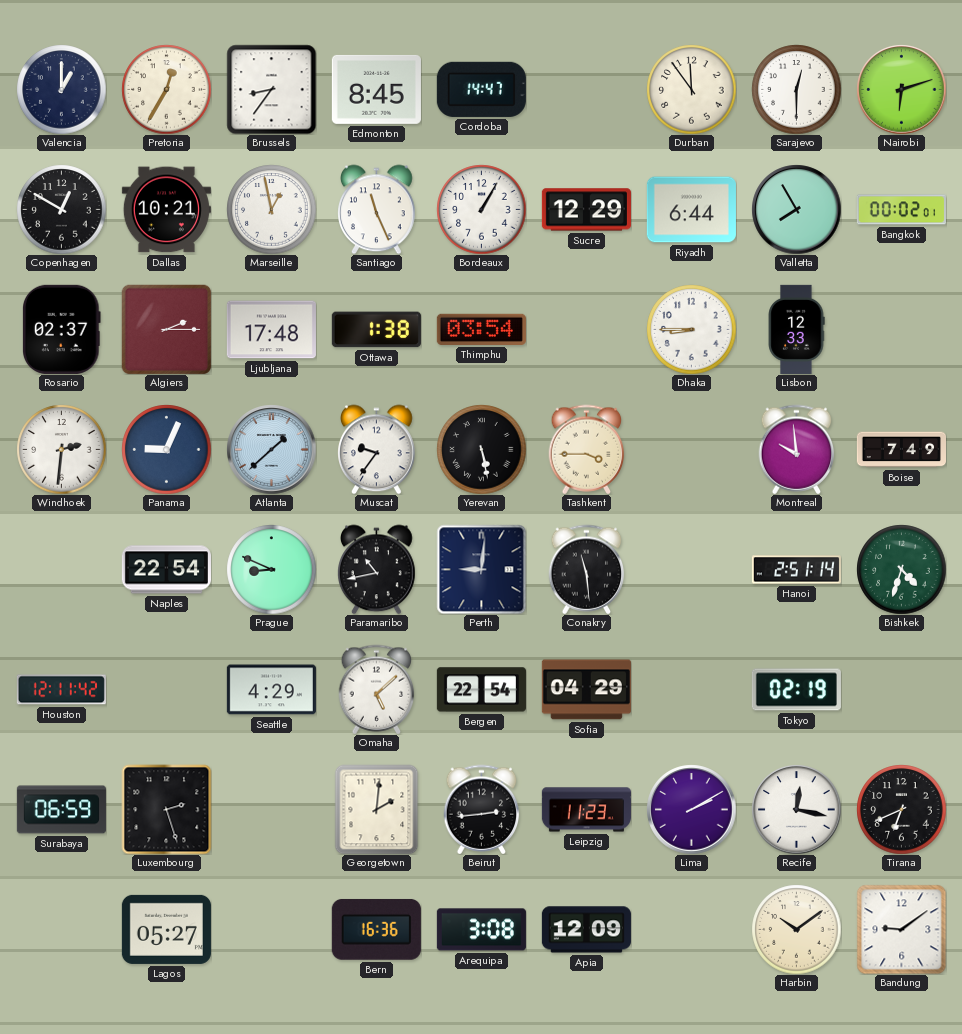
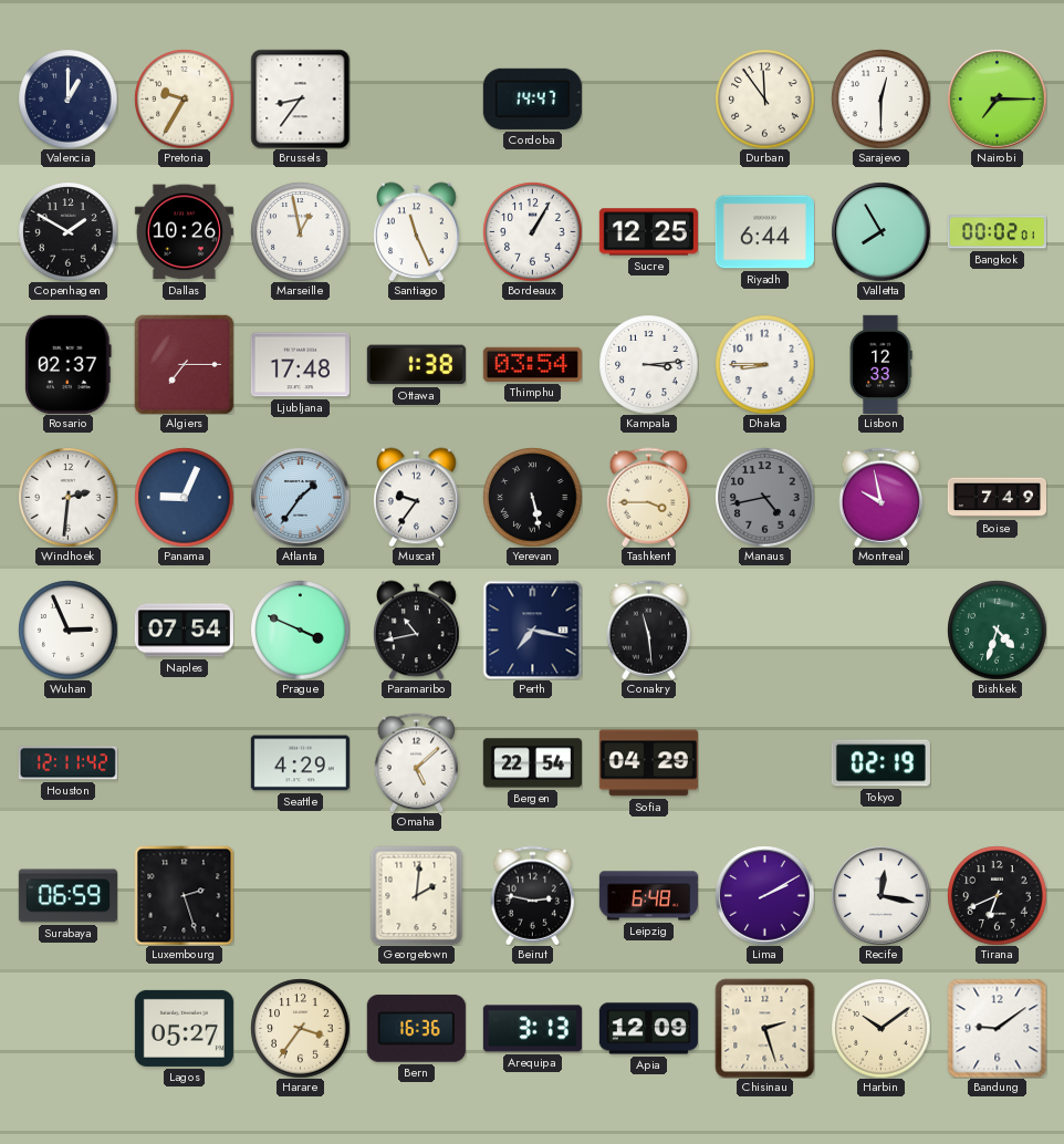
Pretoria: 12:35 -> 9:35
Edmonton: 8:45 -> none
Nairobi: 6:12 -> 7:15
Copenhagen: 12:50 -> 1:50
Dallas: 10:21 -> 10:26
Sucre: 12:29 -> 12:25
Algiers: 2:15 -> 7:15
Kampala: none -> 3:14
Atlanta: 1:38 -> 1:36
Manaus: none -> 4:43
Montreal: 9:59 -> 9:58
Wuhan: none -> 2:56
Naples: 22:54 -> 07:54
Prague: 8:49 -> 3:49
Perth: 9:01 -> 7:17
Hanoi: 2:51 -> none
Beirut: 2:44 -> 2:47
Leipzig: 11:23 -> 6:48
Harare: none -> 3:36
Arequipa: 3:08 -> 3:13
Chisinau: none -> 2:27
